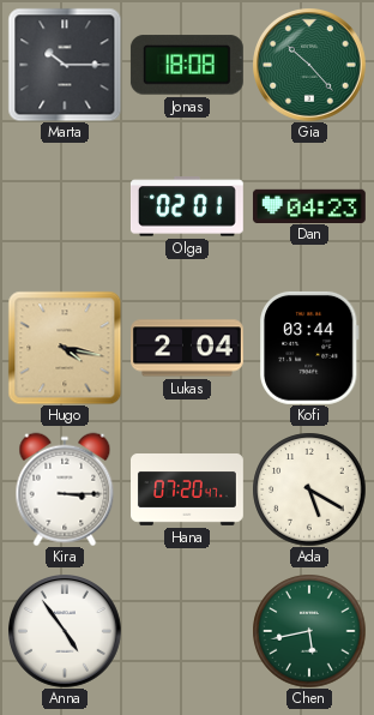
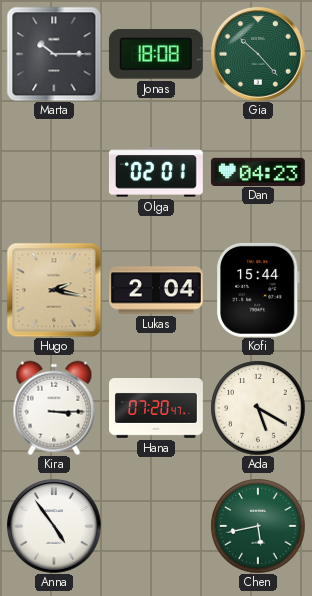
Hugo: 4:17 -> 2:17
Kofi: 03:44 -> 15:44
